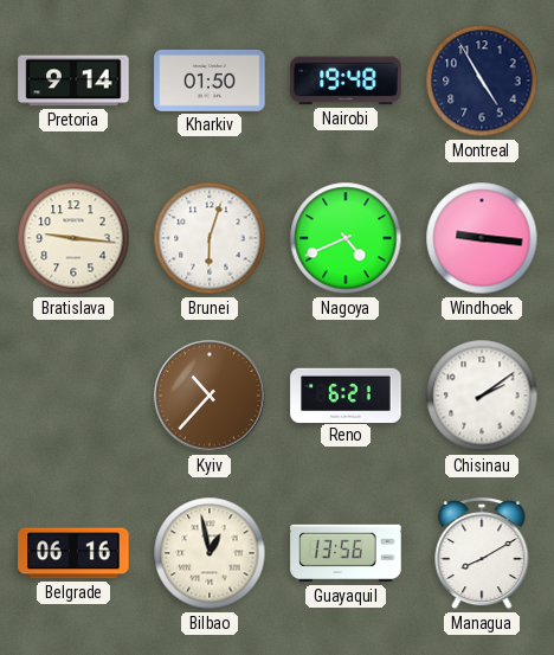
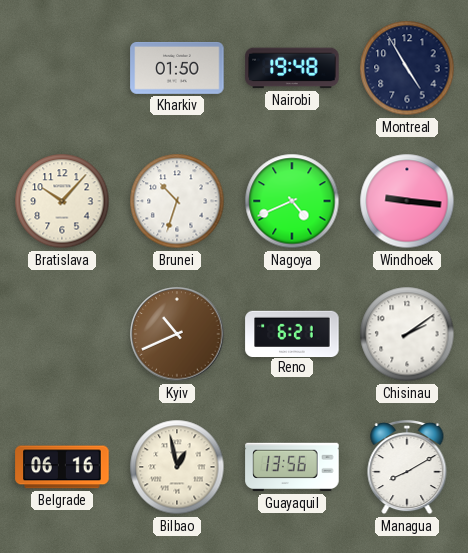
Pretoria: 9:14 -> none
Bratislava: 9:16 -> 10:07
Brunei: 6:03 -> 10:33
Kyiv: 10:37 -> 10:41
